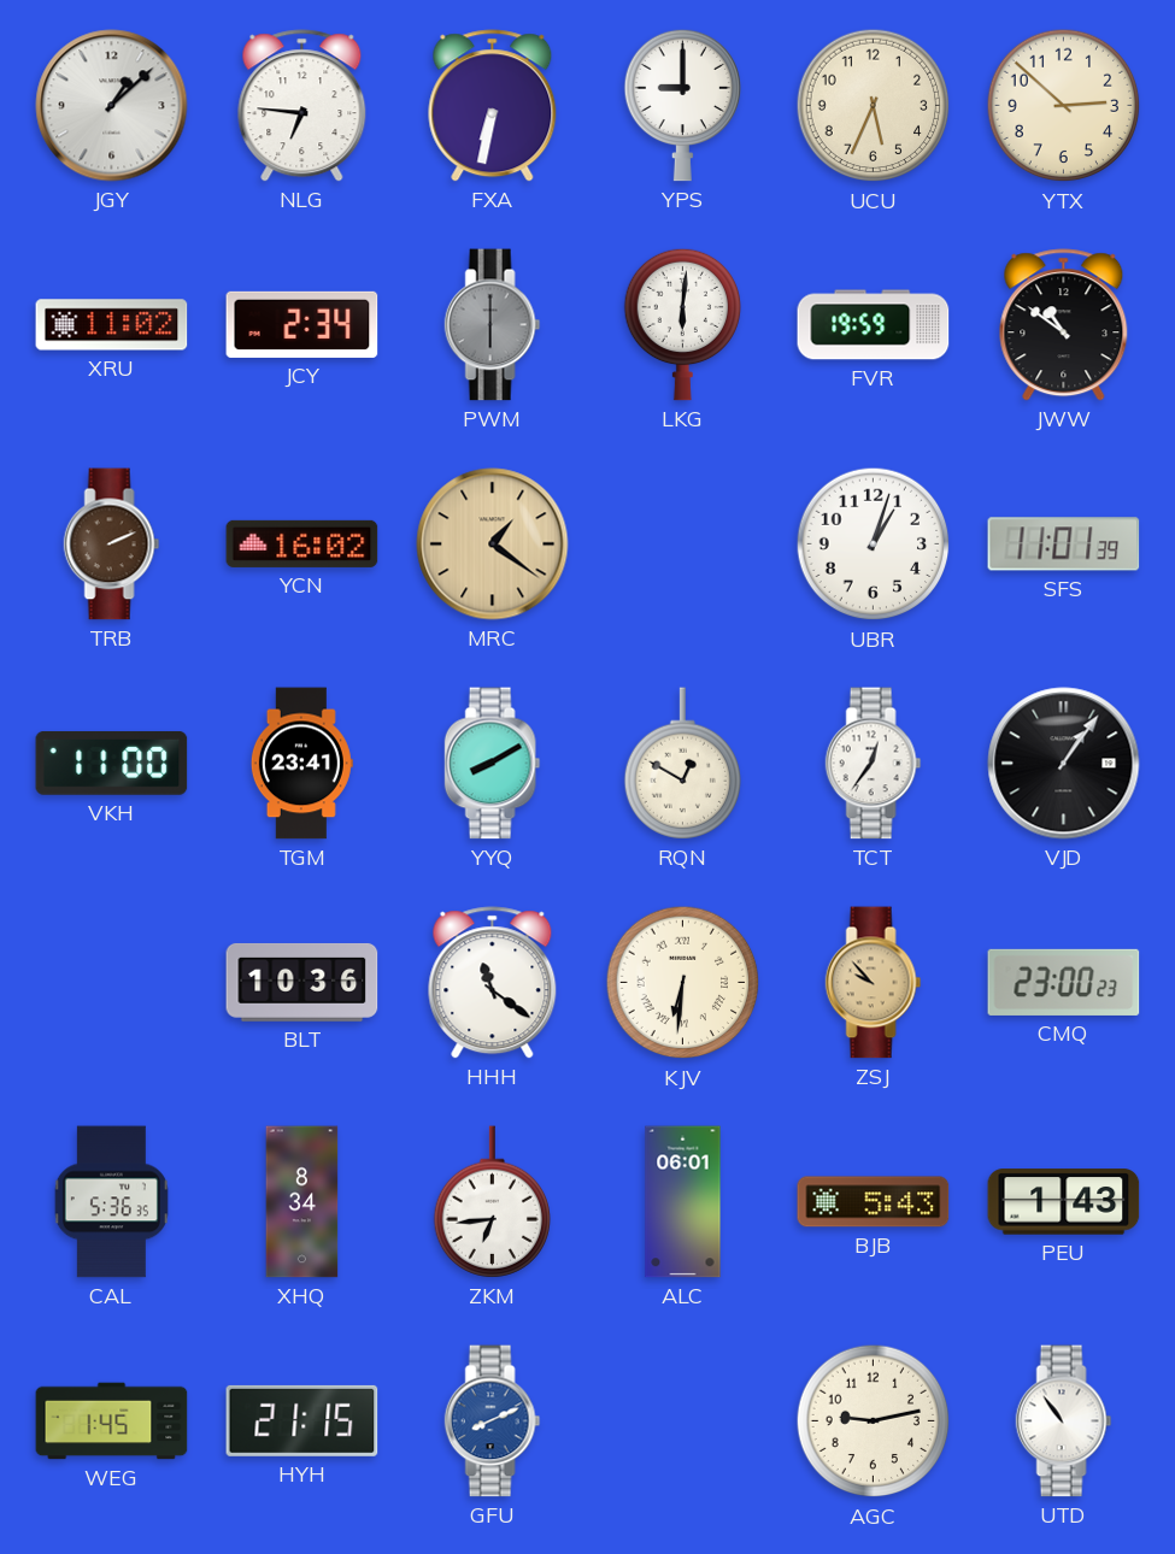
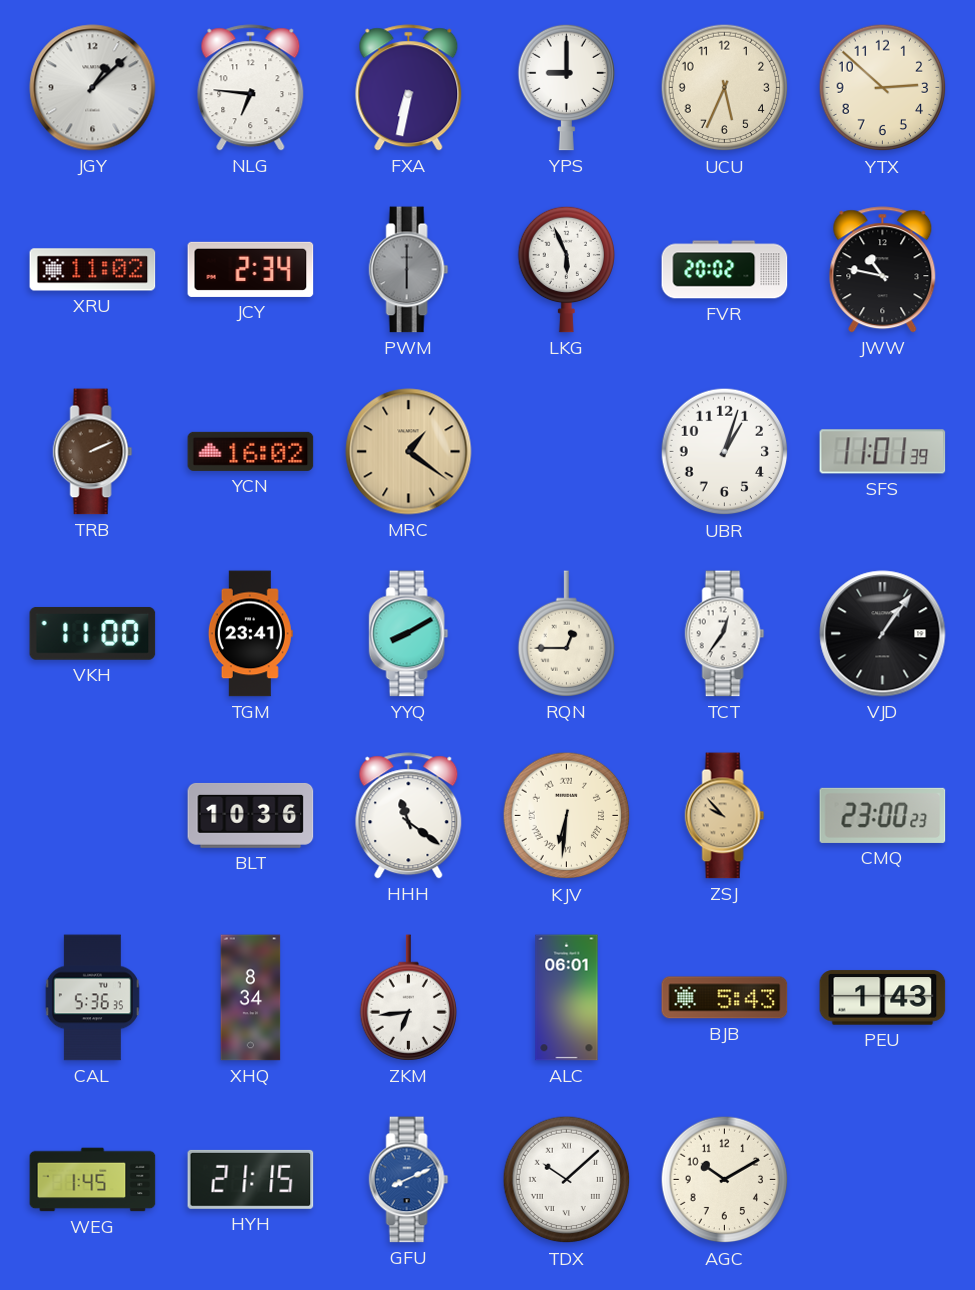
LKG: 6:01 -> 5:56
FVR: 19:59 -> 20:02
JWW: 10:51 -> 10:47
RQN: 12:50 -> 12:45
TDX: none -> 10:08
AGC: 9:13 -> 10:10
UTD: 10:54 -> none
